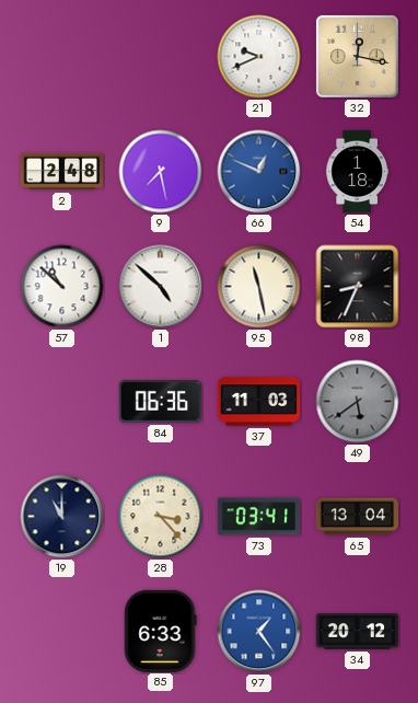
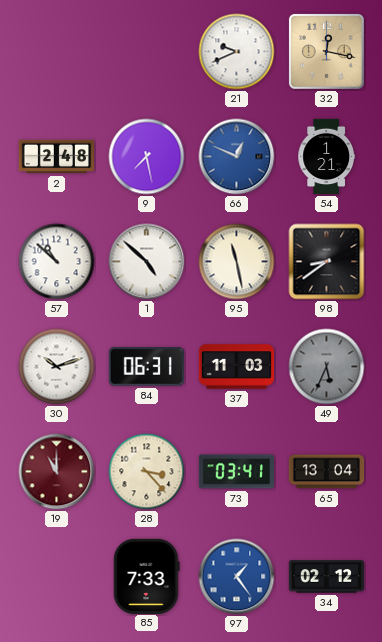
54: 1:18 -> 1:21
98: 8:34 -> 8:39
30: none -> 10:12
84: 06:36 -> 06:31
49: 5:39 -> 5:34
19 dial: navy -> burgundy
85: 6:33 -> 7:33
34: 20:12 -> 02:12
